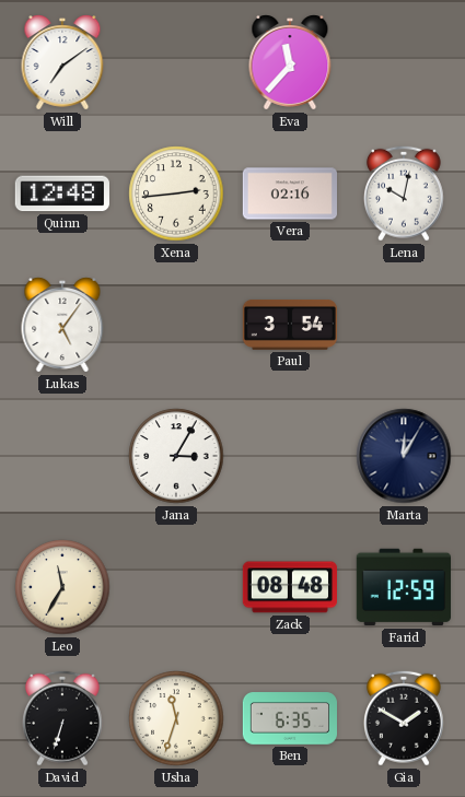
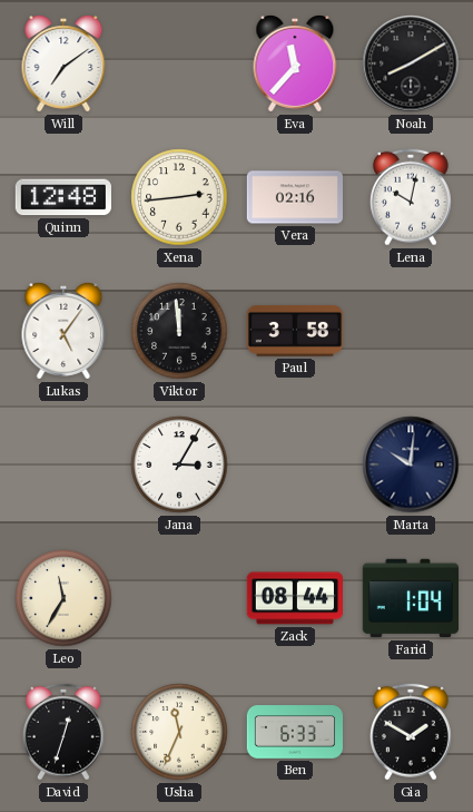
Noah: none -> 8:10
Viktor: none -> 11:59
Paul: 3:54 -> 3:58
Marta: 12:05 -> 10:01
Zack: 08:48 -> 08:44
Farid: 12:59 -> 1:04
David: 6:33 -> 12:33
Usha: 11:33 -> 11:34
Ben: 6:35 -> 6:33
